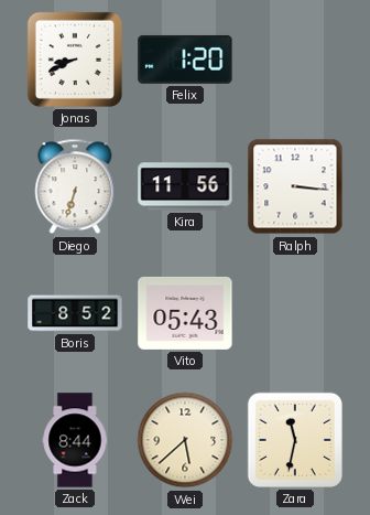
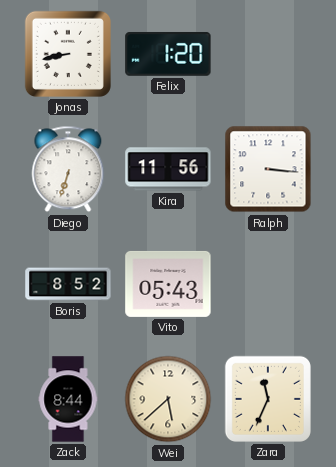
Jonas: 8:41 -> 8:43
Zara: 11:32 -> 11:34
